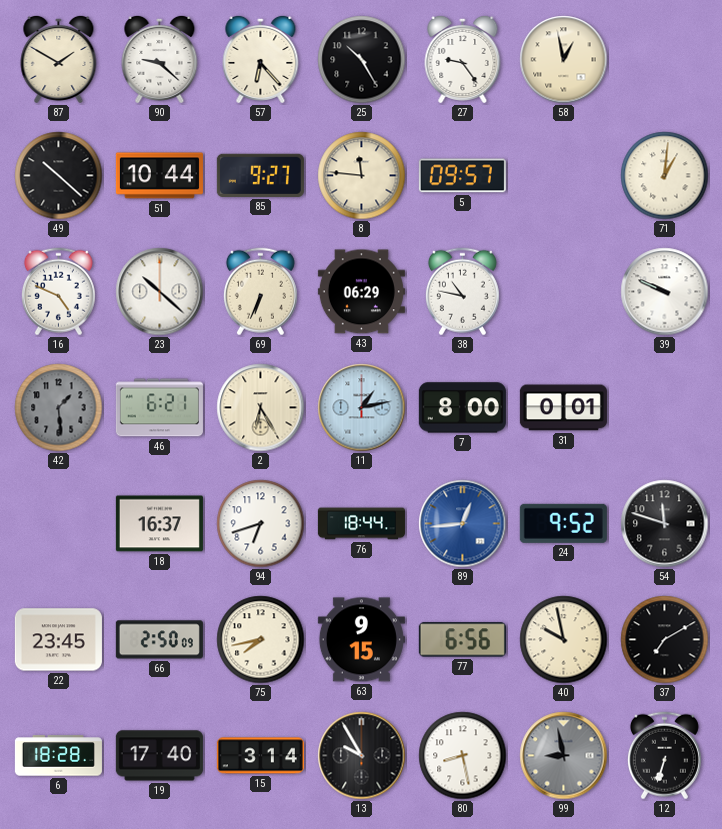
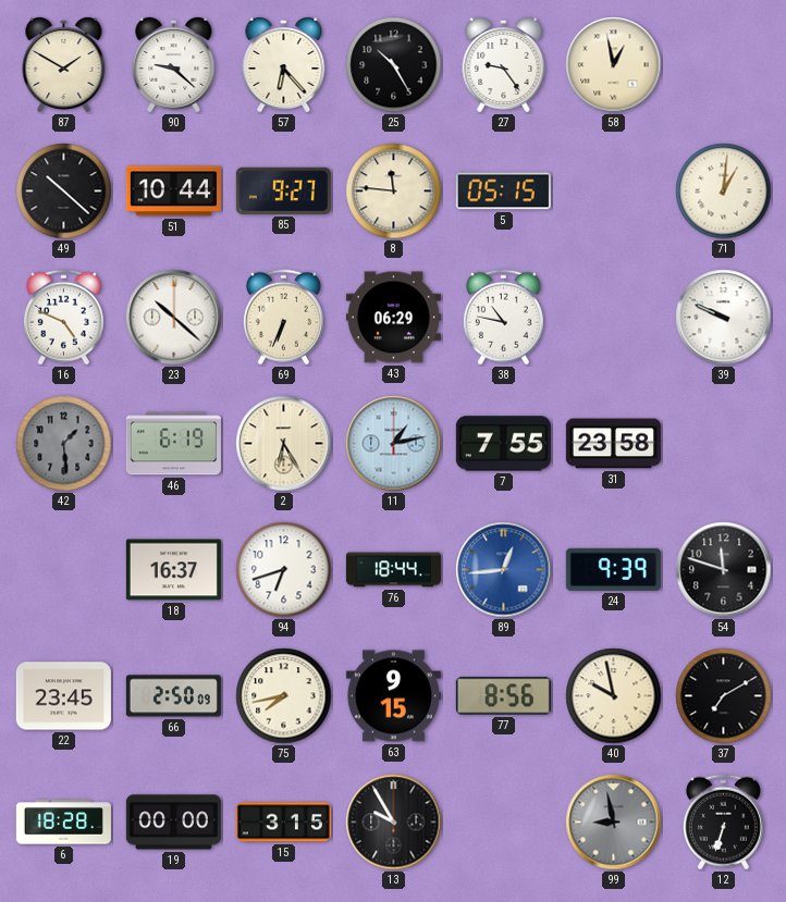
5: 09:57 -> 05:15
46: 6:21 -> 6:19
7: 8:00 -> 7:55
31: 0:01 -> 23:58
24: 9:52 -> 9:39
77: 6:56 -> 8:56
19: 17:40 -> 00:00
15: 3:14 -> 3:15
80: 8:28 -> none
